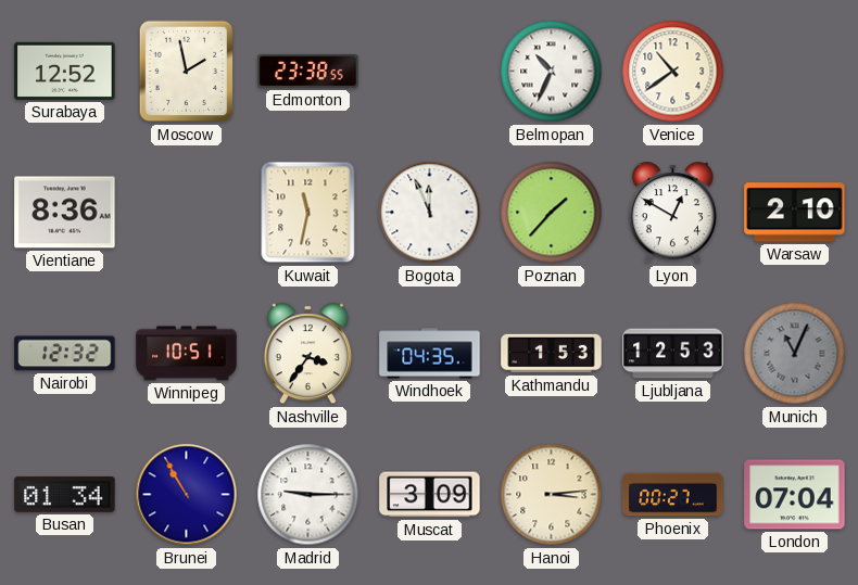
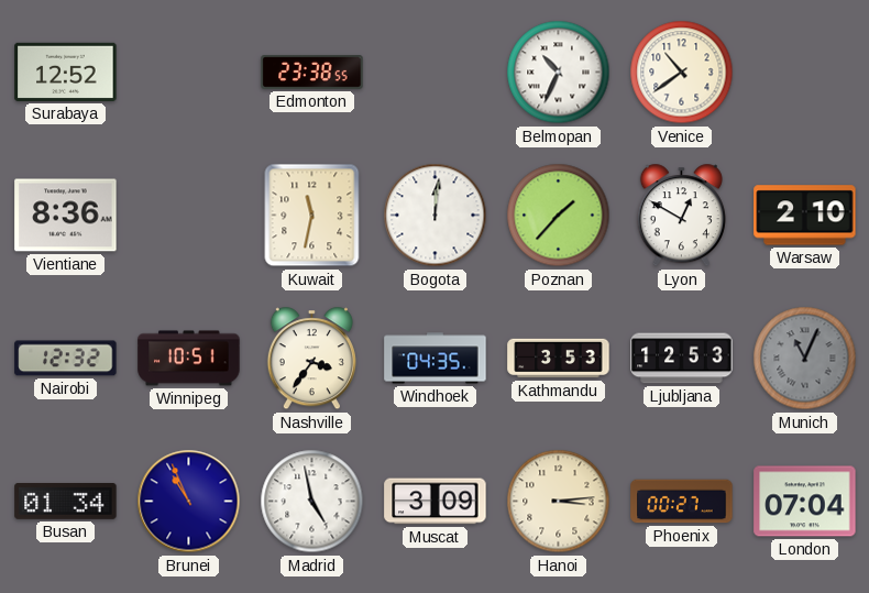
Moscow: 1:58 -> none
Bogota: 11:56 -> 12:01
Kathmandu: 1:53 -> 3:53
Brunei: 10:55 -> 10:56
Madrid: 9:15 -> 4:58
